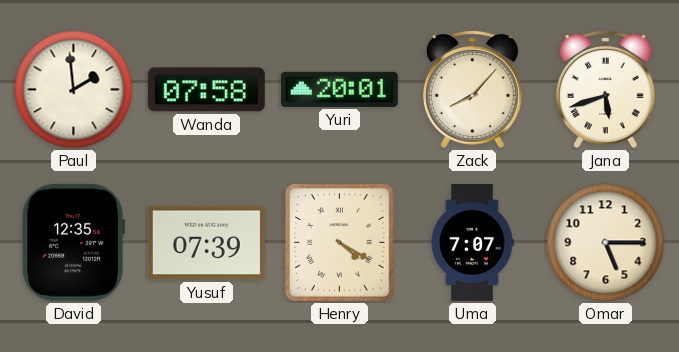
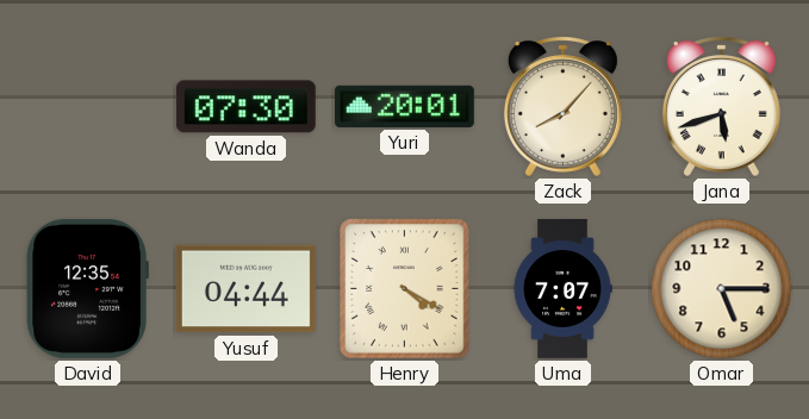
Paul: 1:59 -> none
Wanda: 07:58 -> 07:30
Yusuf: 07:39 -> 04:44
